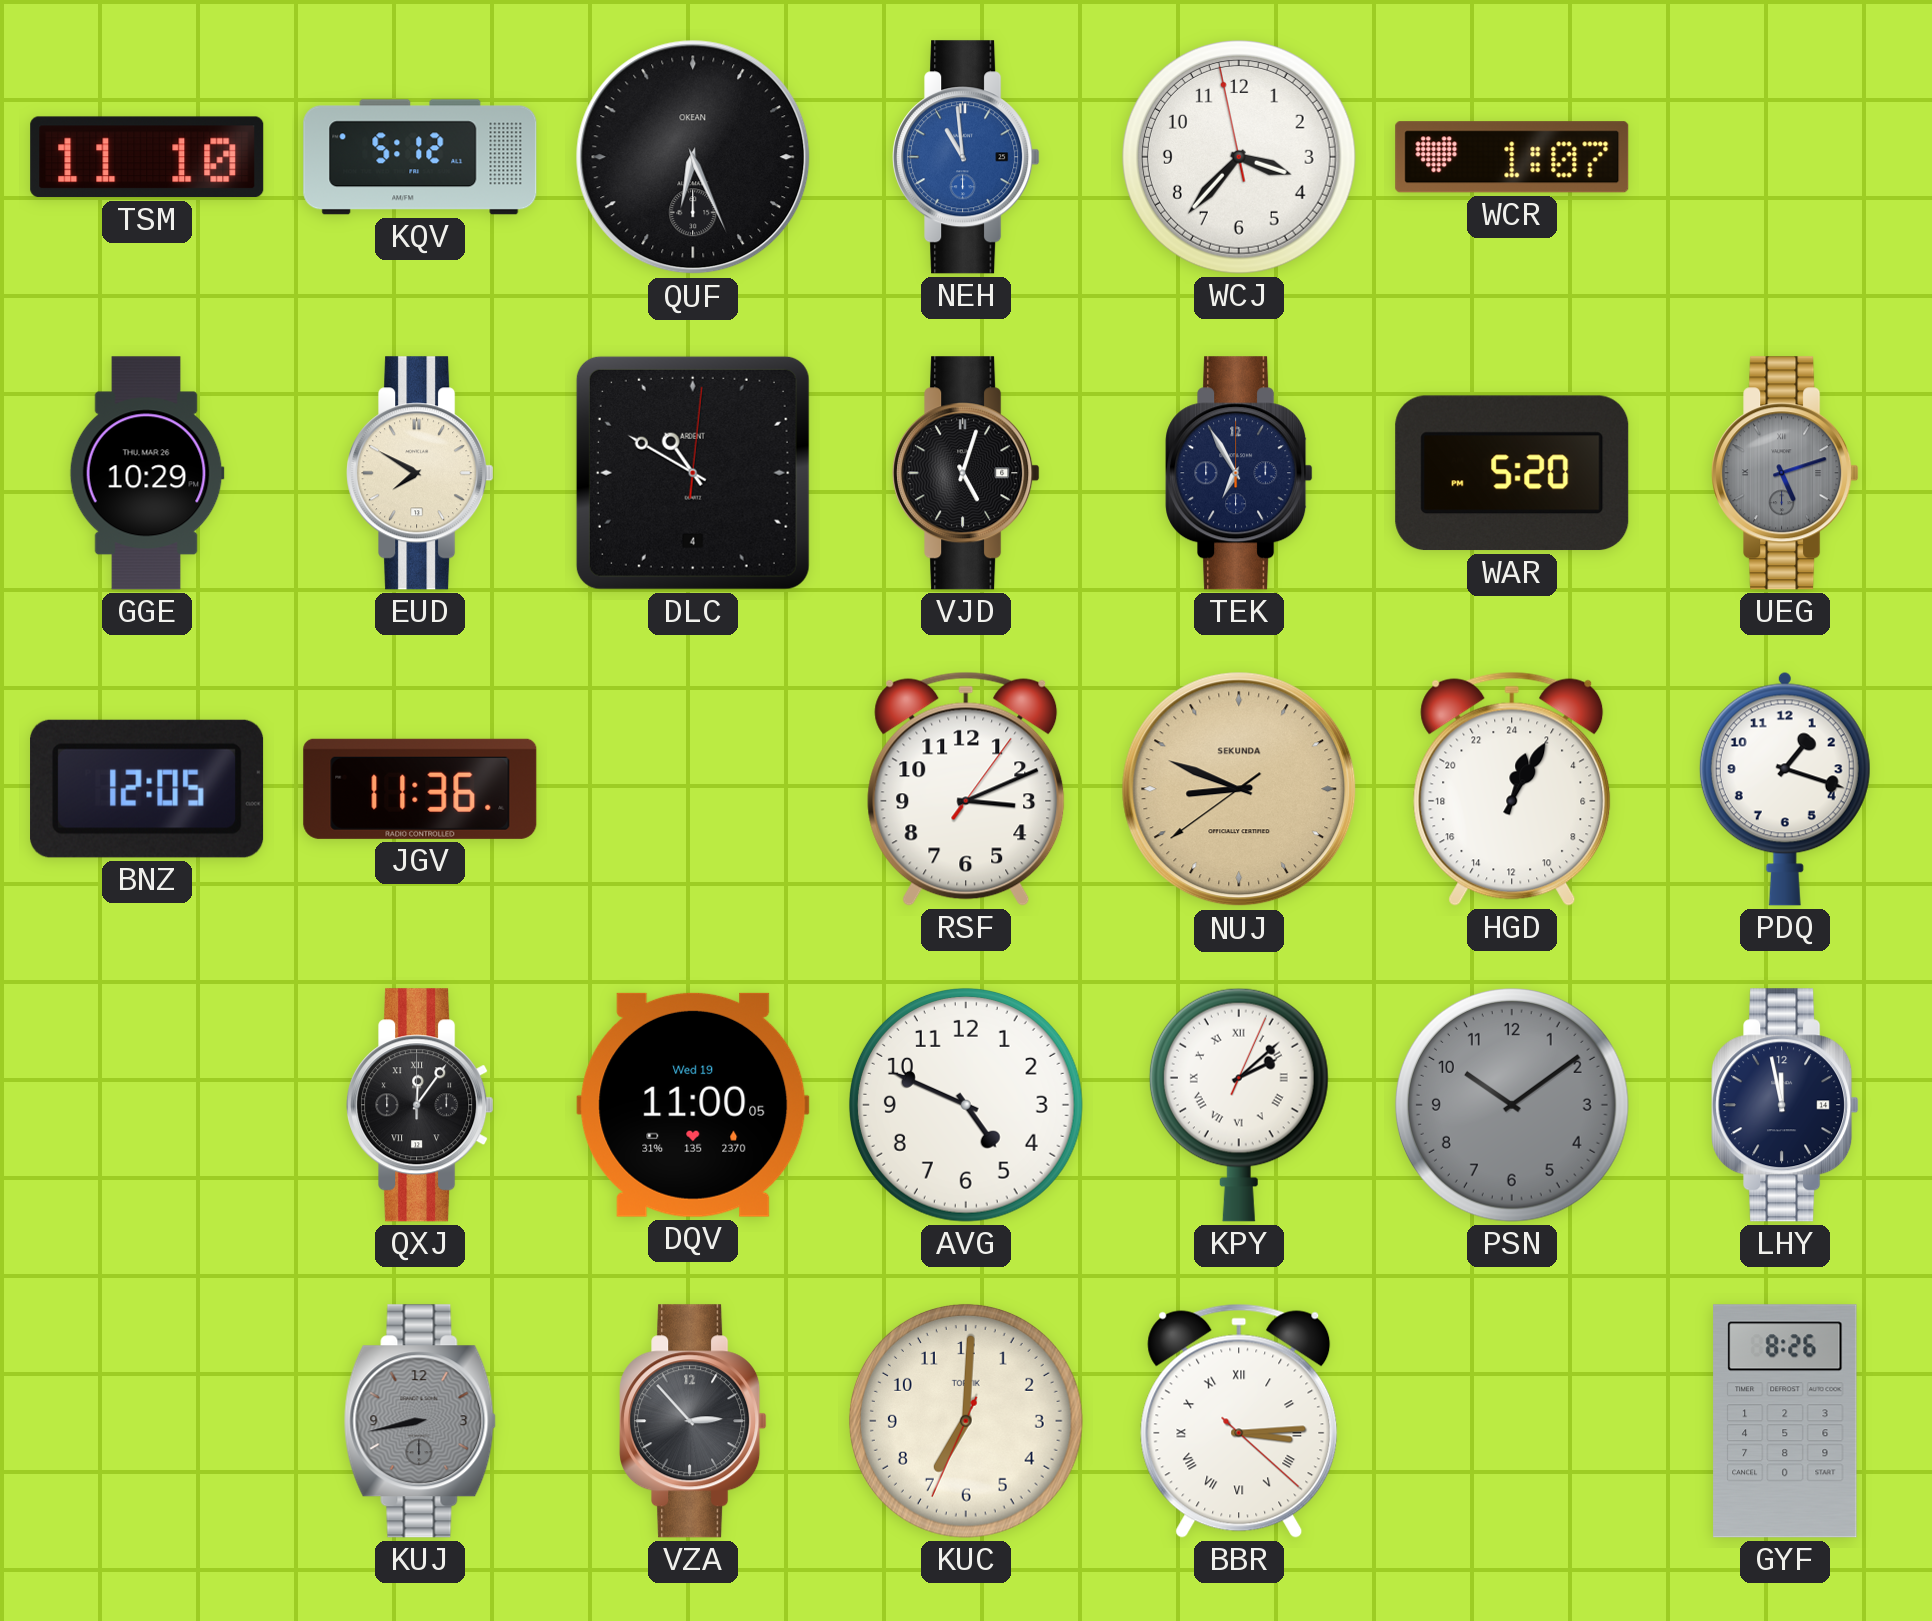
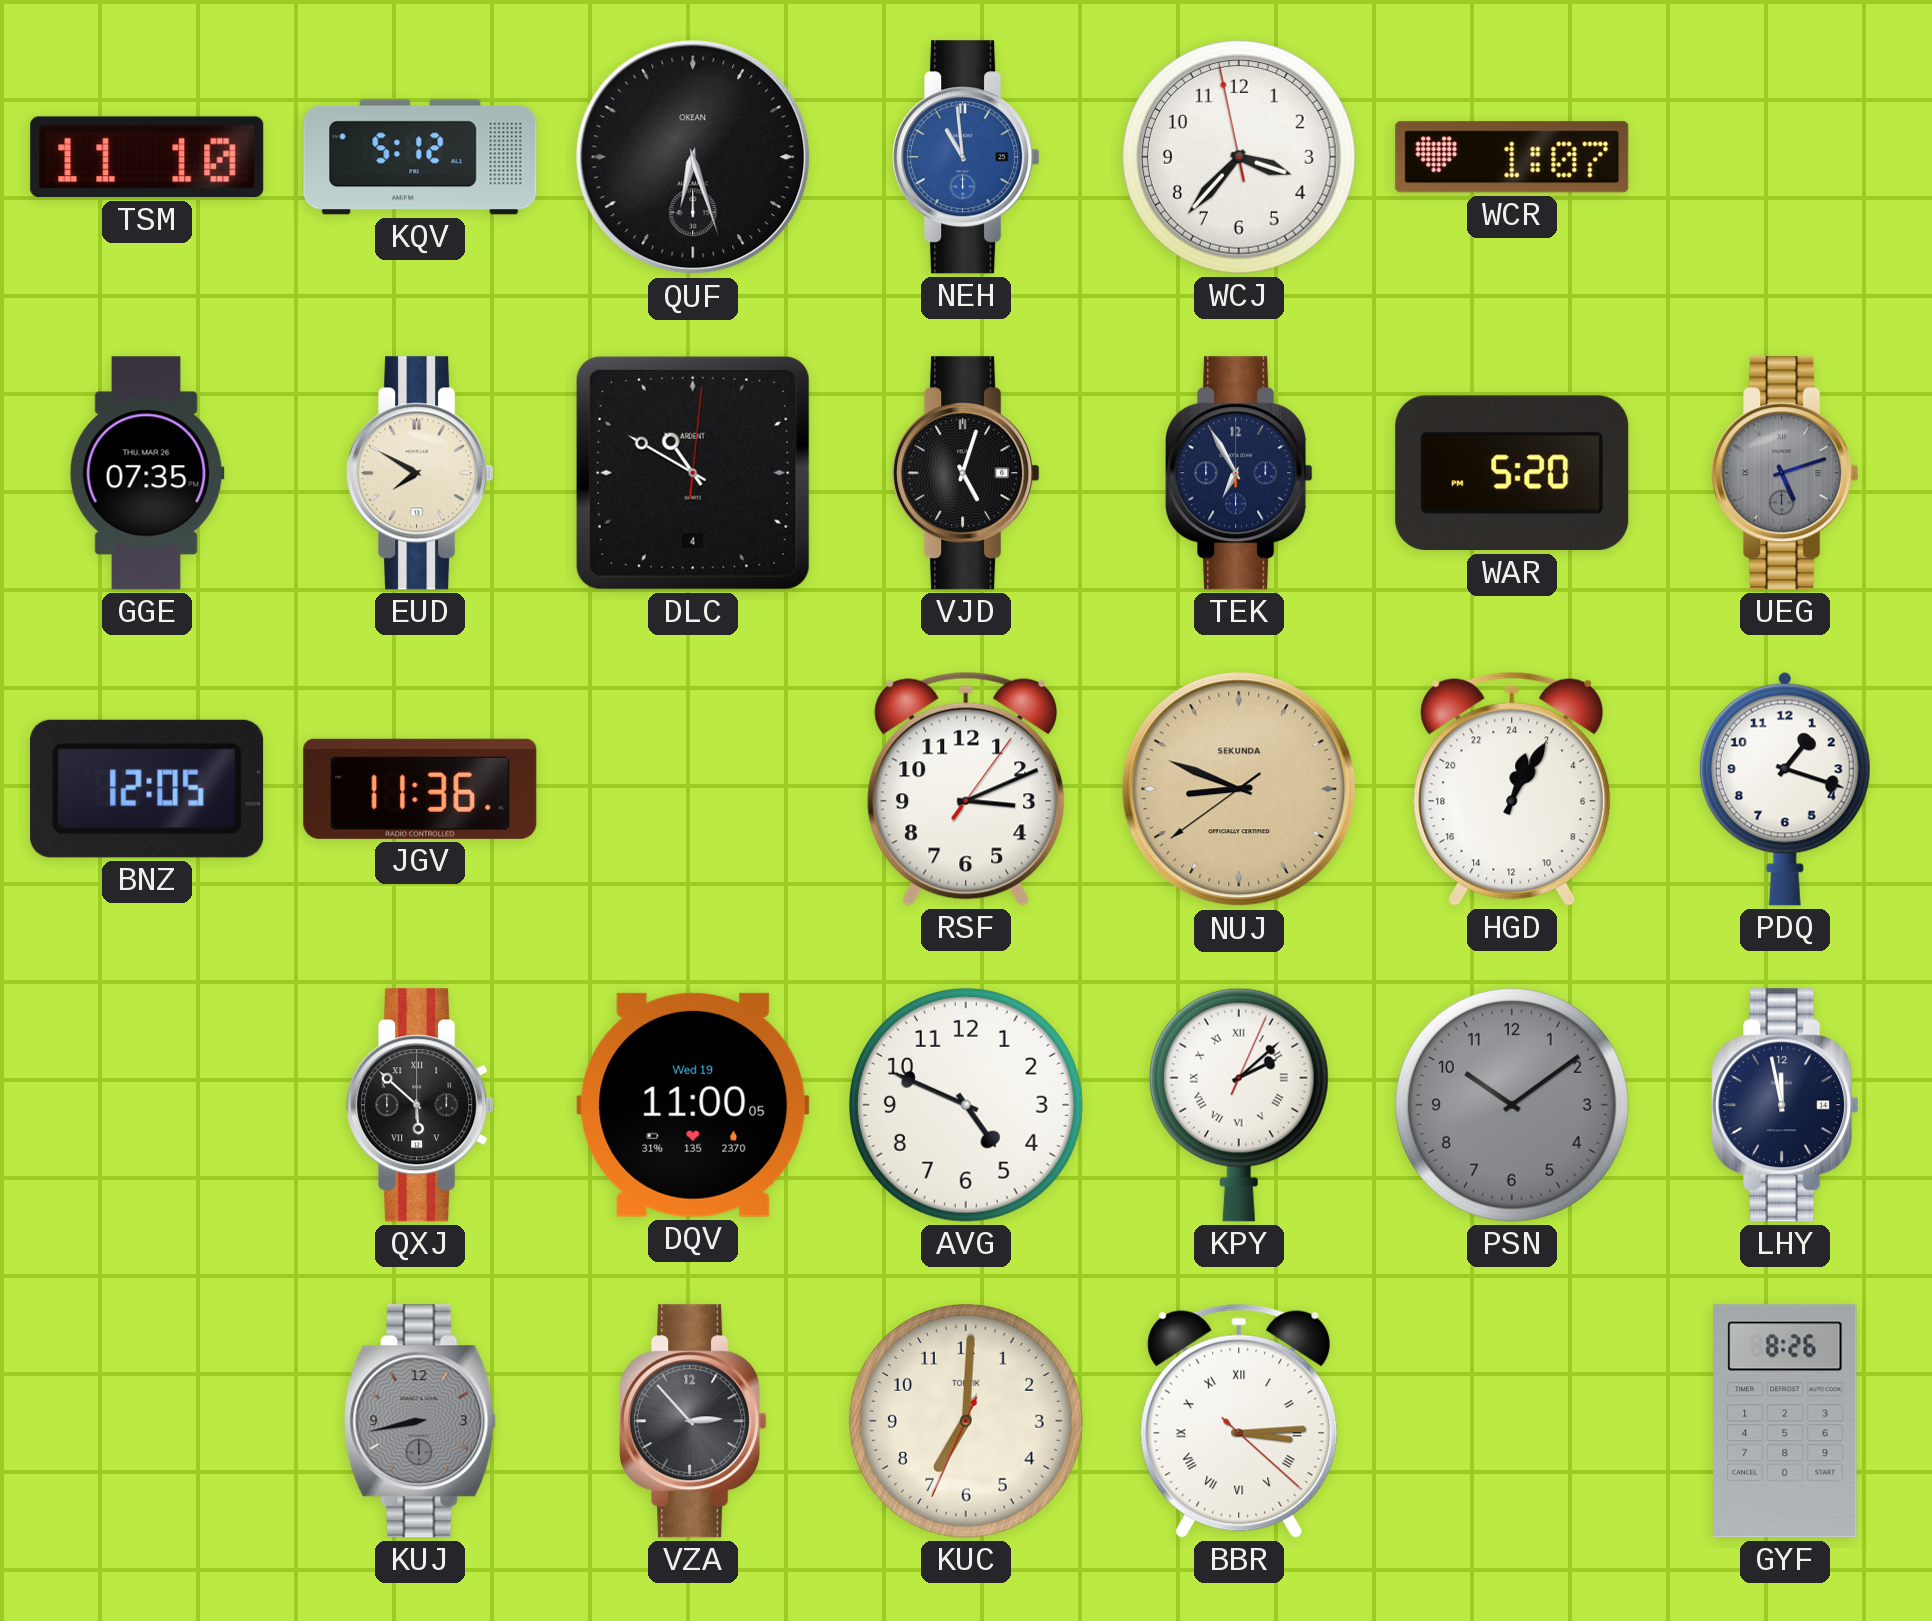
QUF: 6:26 -> 6:27
GGE: 10:29 -> 07:35
QXJ: 12:06 -> 5:52
